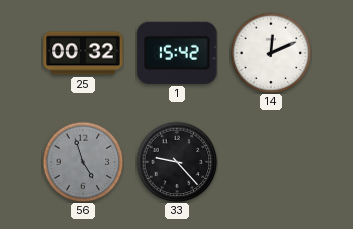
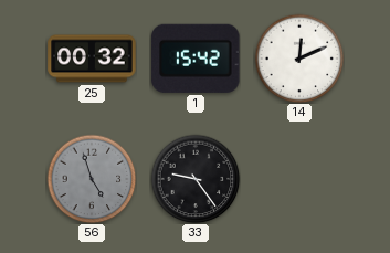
33: 9:23 -> 9:24
